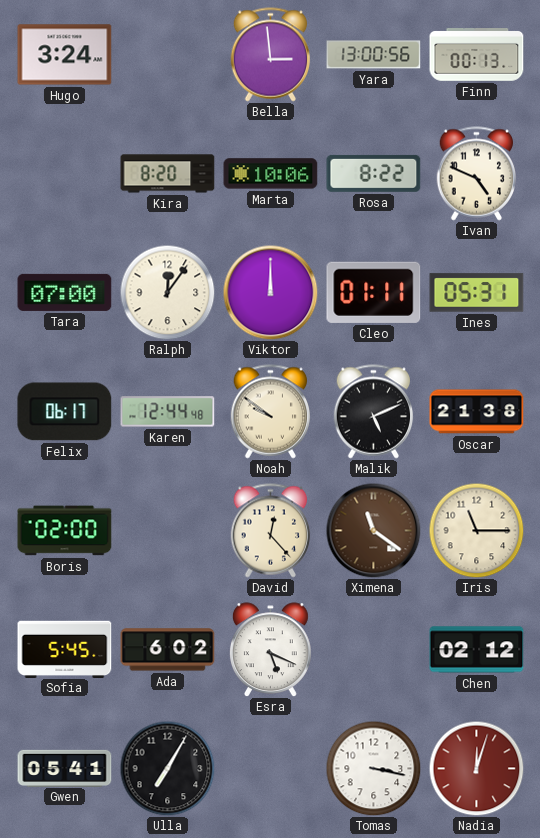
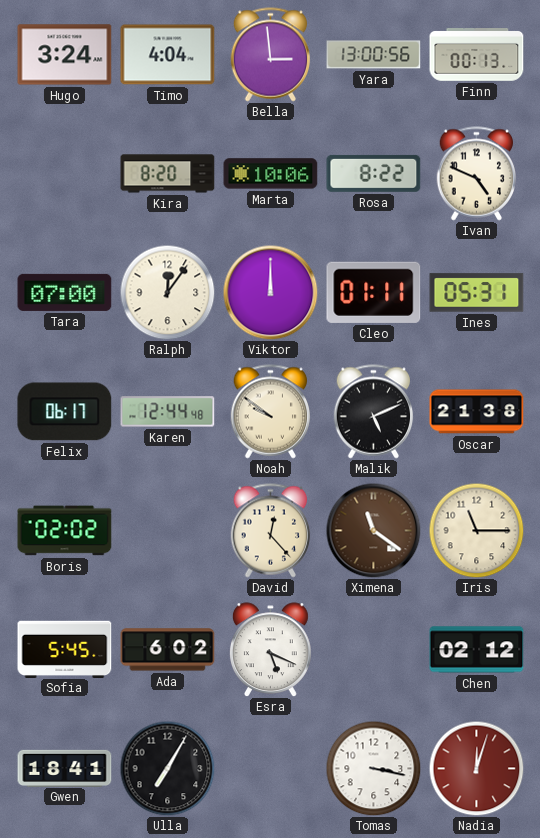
Timo: none -> 4:04
Boris: 02:00 -> 02:02
Gwen: 05:41 -> 18:41
